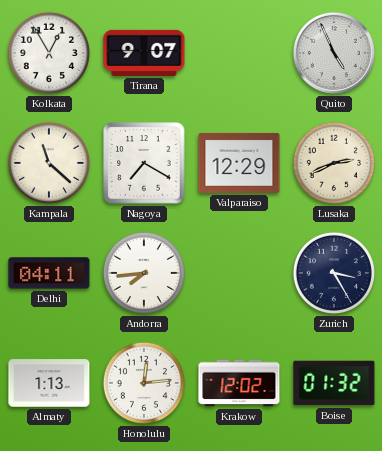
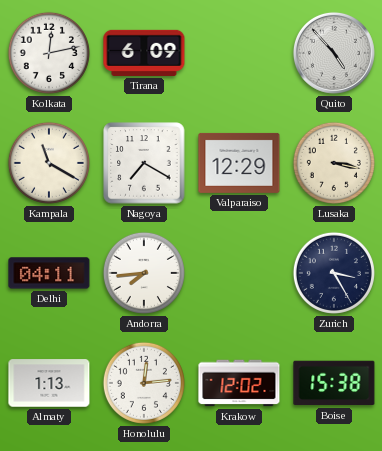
Kolkata: 12:55 -> 12:13
Tirana: 9:07 -> 6:09
Quito: 4:56 -> 4:53
Kampala: 11:22 -> 11:20
Lusaka: 2:41 -> 3:17
Boise: 01:32 -> 15:38
